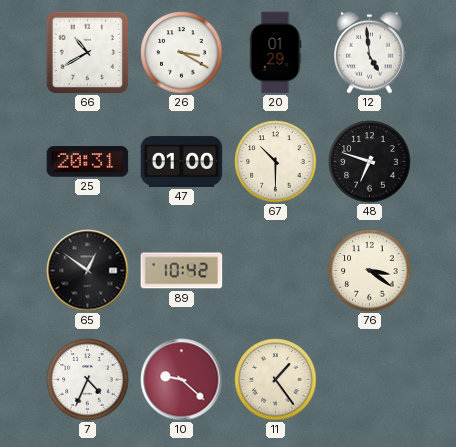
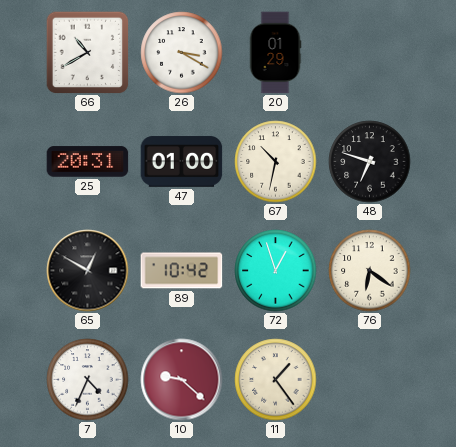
12: 4:59 -> none
67: 10:30 -> 10:32
65: 12:51 -> 12:50
72: none -> 12:57
76: 3:21 -> 6:21
